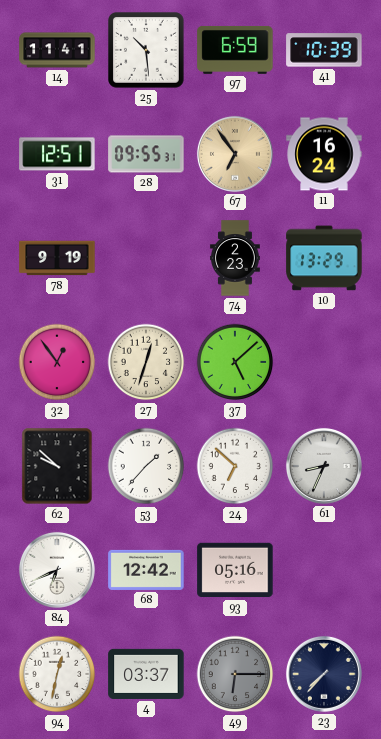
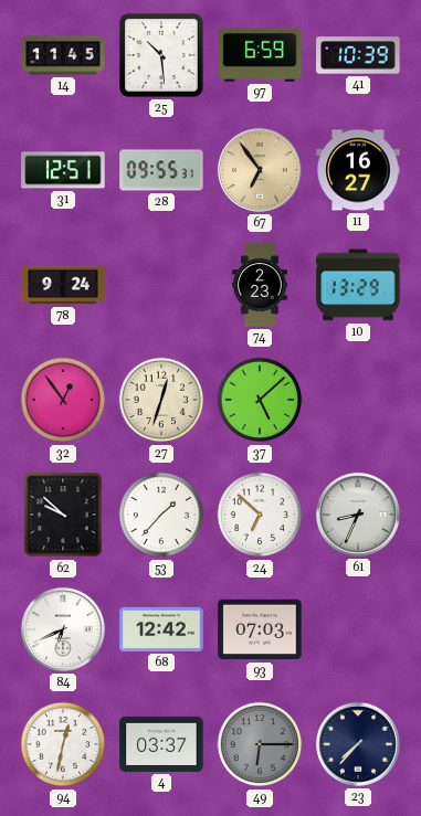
14: 11:41 -> 11:45
11: 16:24 -> 16:27
78: 9:19 -> 9:24
93: 05:16 -> 07:03
